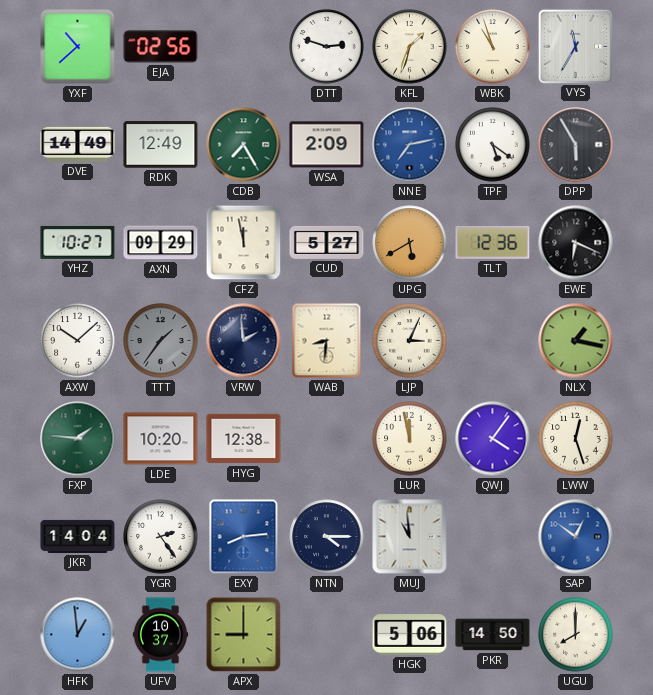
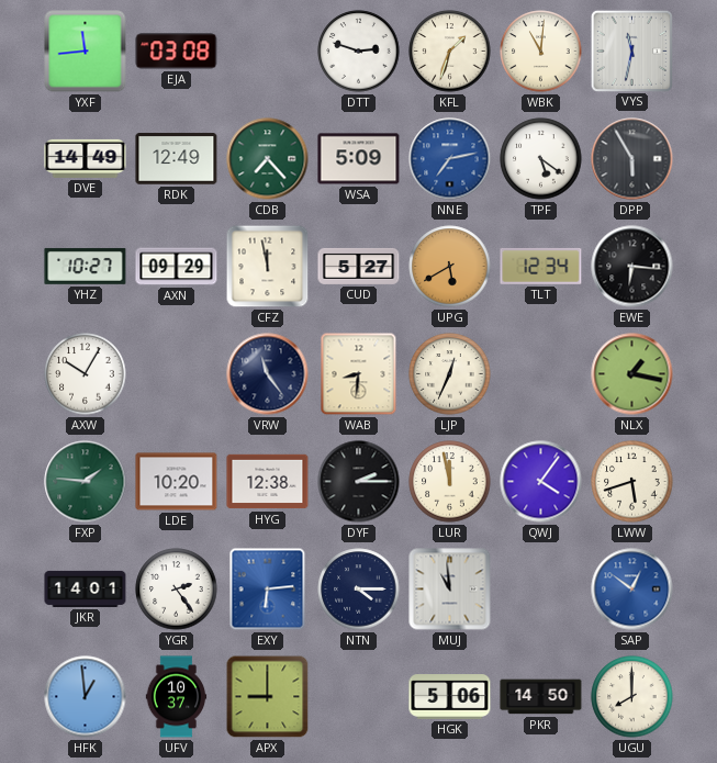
YXF: 10:38 -> 11:44
EJA: 02:56 -> 03:08
WBK: 10:57 -> 11:01
VYS: 11:35 -> 11:32
CDB: 7:25 -> 7:23
WSA: 2:09 -> 5:09
TLT: 12:36 -> 12:34
EWE: 6:19 -> 6:16
AXW: 10:08 -> 10:05
TTT: 1:36 -> none
VRW: 1:59 -> 11:24
LJP: 3:04 -> 12:34
DYF: none -> 2:15
LWW: 12:27 -> 5:42
JKR: 14:04 -> 14:01
EXY: 8:14 -> 6:14
